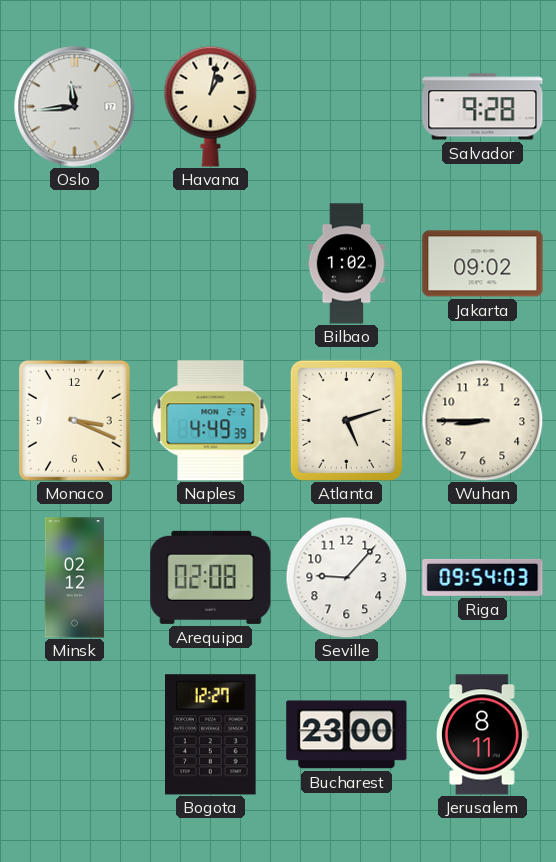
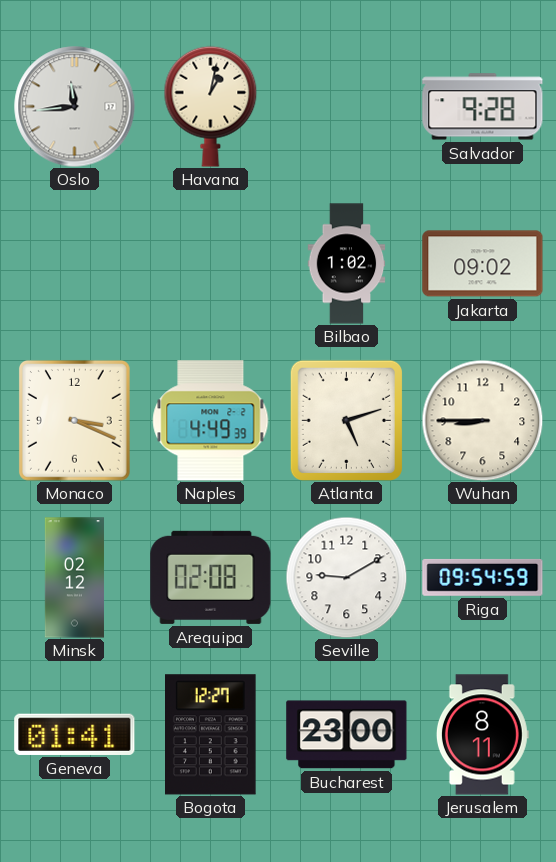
Seville: 9:07 -> 9:10
Riga: 09:54:03 -> 09:54:59
Geneva: none -> 01:41
